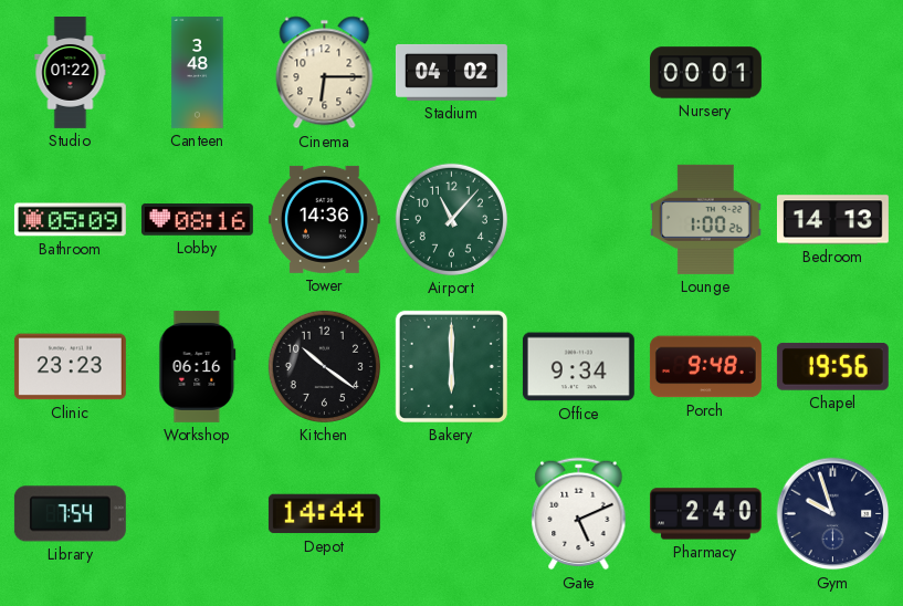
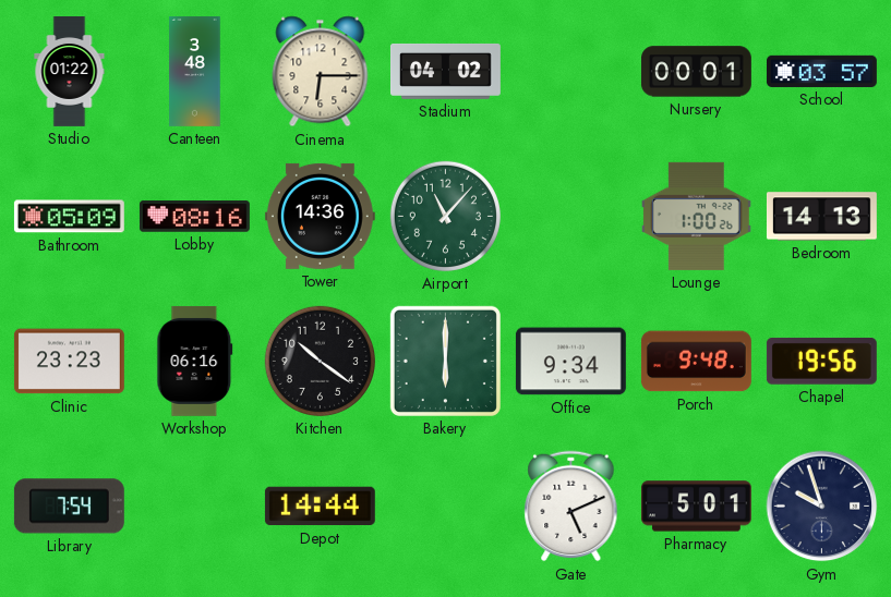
School: none -> 03:57
Pharmacy: 2:40 -> 5:01
